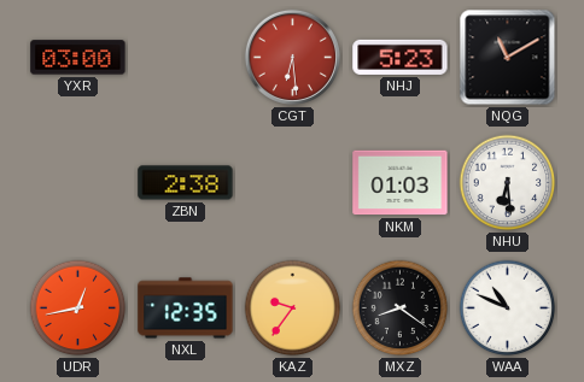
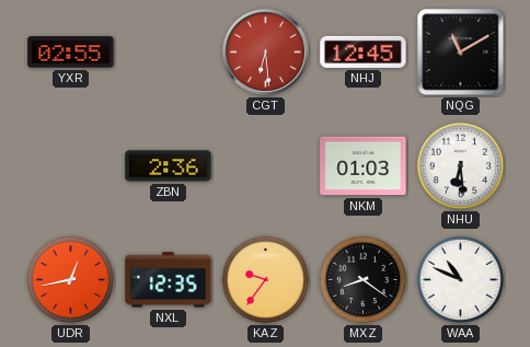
YXR: 03:00 -> 02:55
NHJ: 5:23 -> 12:45
ZBN: 2:38 -> 2:36
